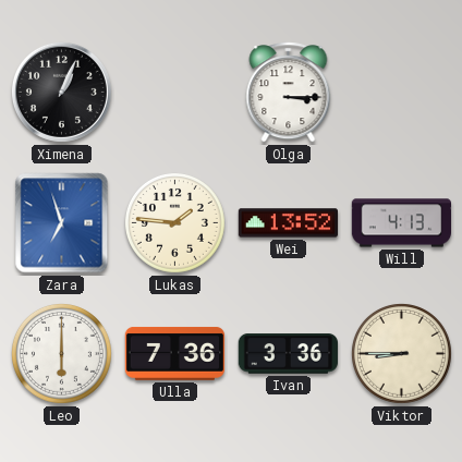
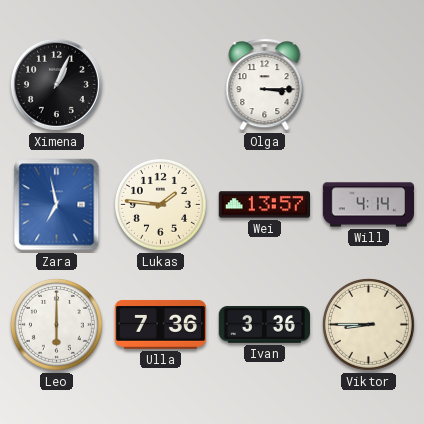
Zara: 6:57 -> 6:58
Wei: 13:52 -> 13:57
Will: 4:13 -> 4:14
